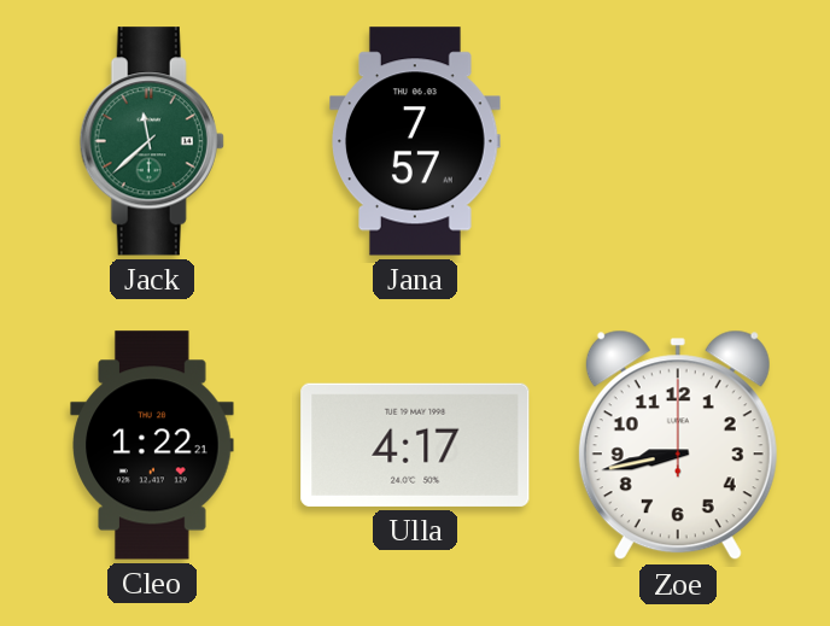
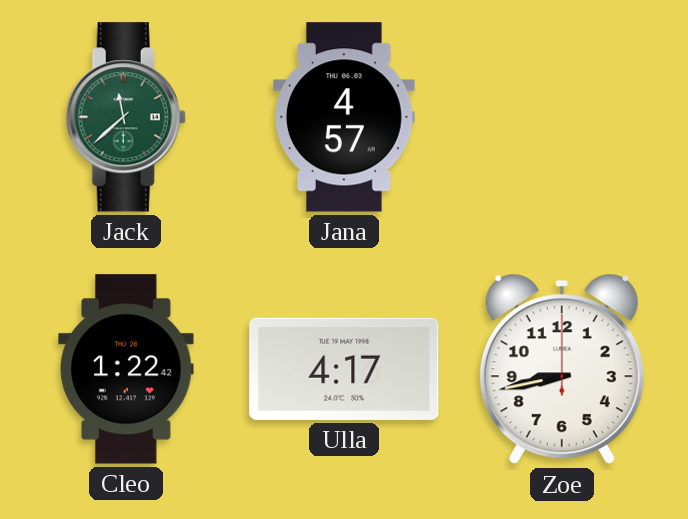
Jana: 7:57 -> 4:57
Cleo: 1:22:21 -> 1:22:42
